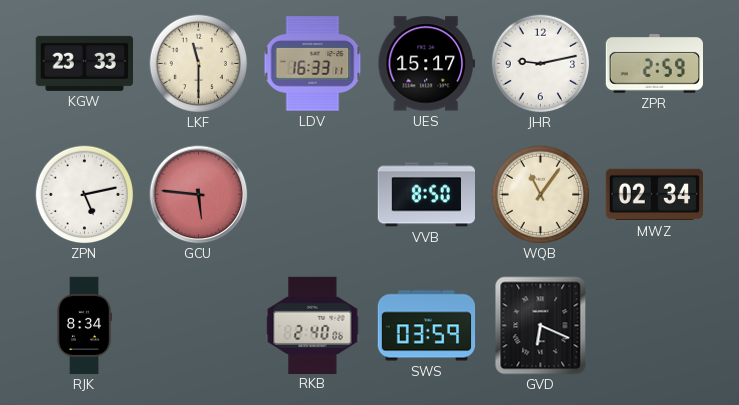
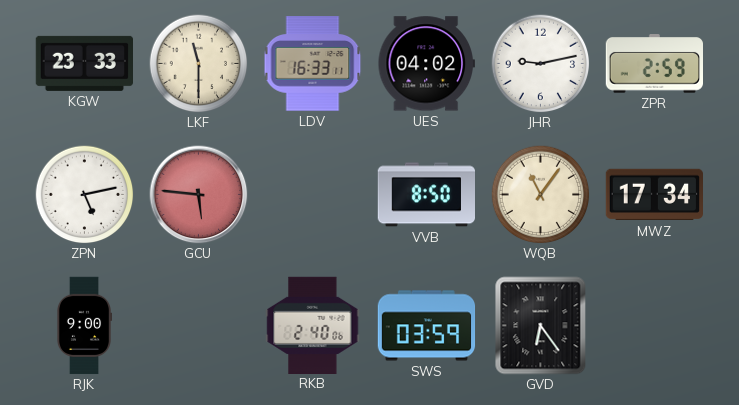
UES: 15:17 -> 04:02
MWZ: 02:34 -> 17:34
RJK: 8:34 -> 9:00
GVD: 6:19 -> 6:24
